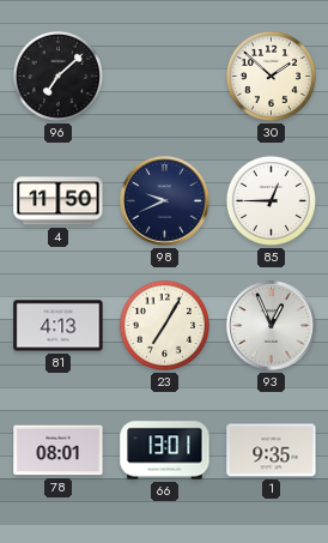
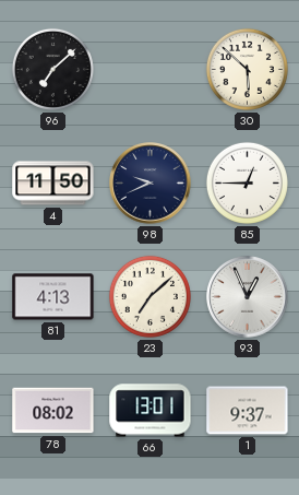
30: 1:52 -> 5:52
23: 7:05 -> 7:08
78: 08:01 -> 08:02
1: 9:35 -> 9:37
